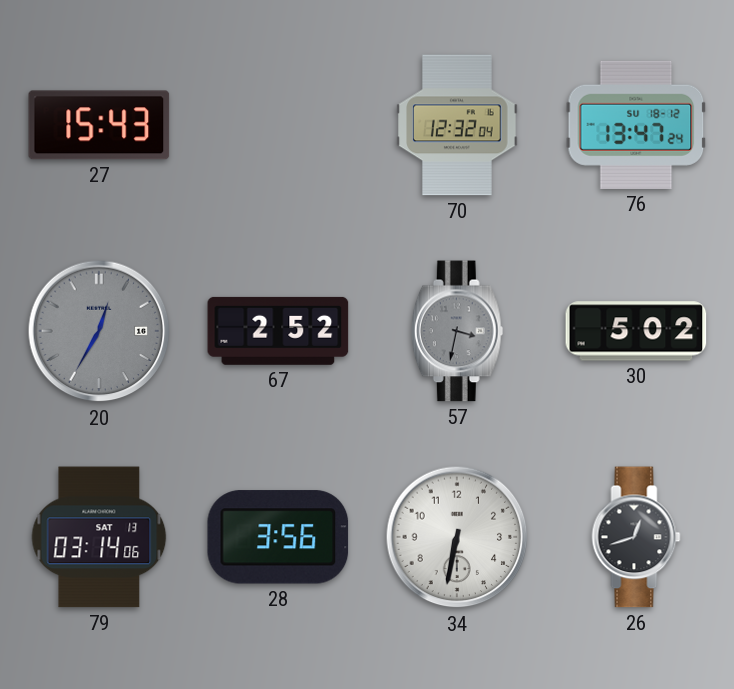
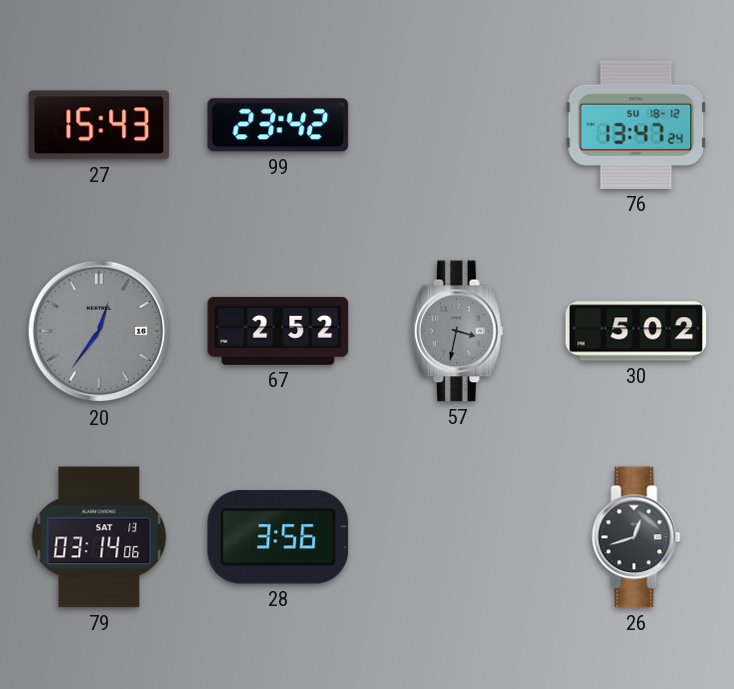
99: none -> 23:42
70: 12:32 -> none
20: 12:35 -> 12:36
34: 6:32 -> none
